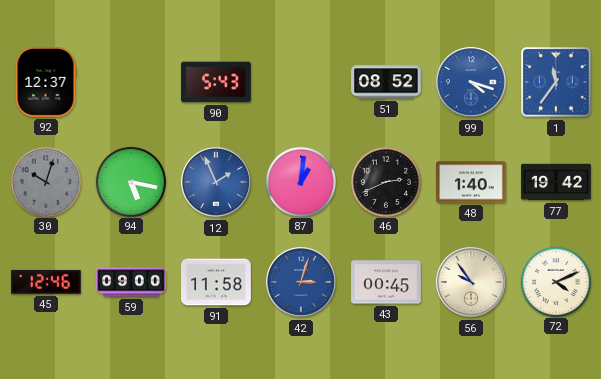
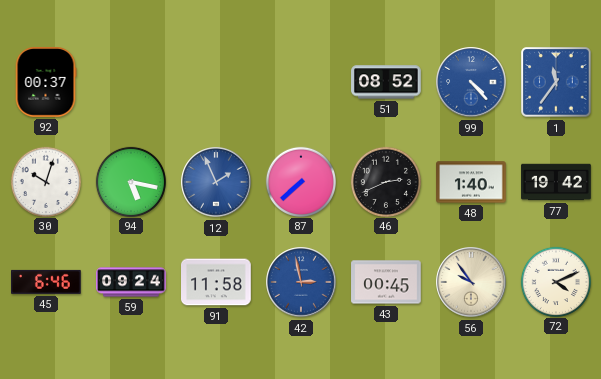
92: 12:37 -> 00:37
90: 5:43 -> none
99: 4:18 -> 4:23
30 dial: grey -> white
87: 1:01 -> 7:38
45: 12:46 -> 6:46
59: 09:00 -> 09:24
42: 3:03 -> 2:58
